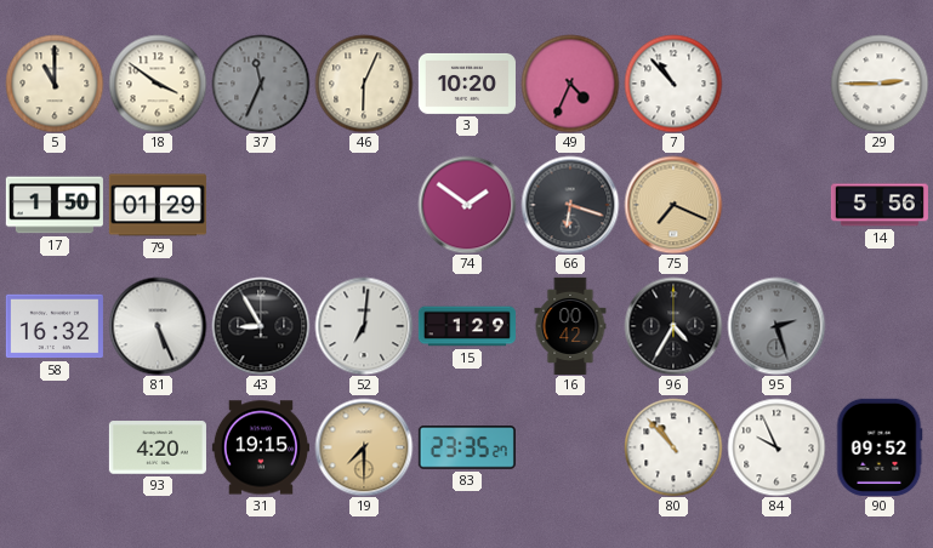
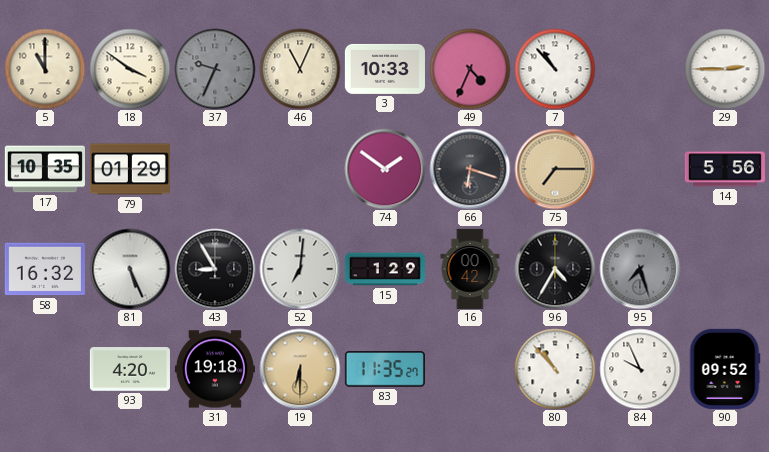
37: 11:34 -> 9:34
46: 6:04 -> 11:04
3: 10:20 -> 10:33
17: 1:50 -> 10:35
75: 7:19 -> 7:15
95: 2:27 -> 7:27
31: 19:15 -> 19:18
19: 7:30 -> 6:30
83: 23:35 -> 11:35
